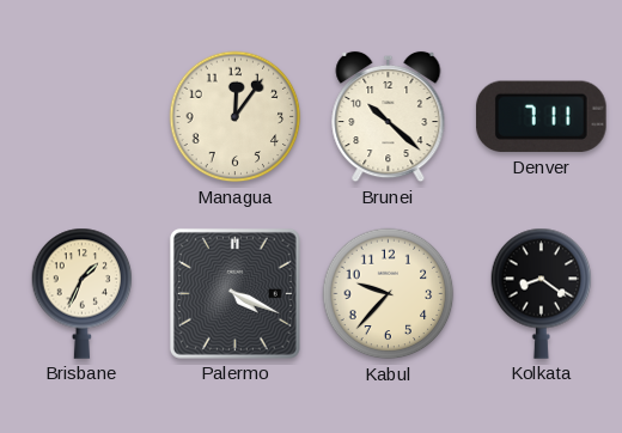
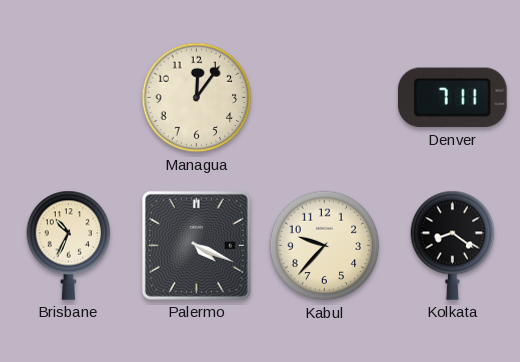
Brunei: 10:22 -> none
Brisbane: 1:34 -> 10:34
